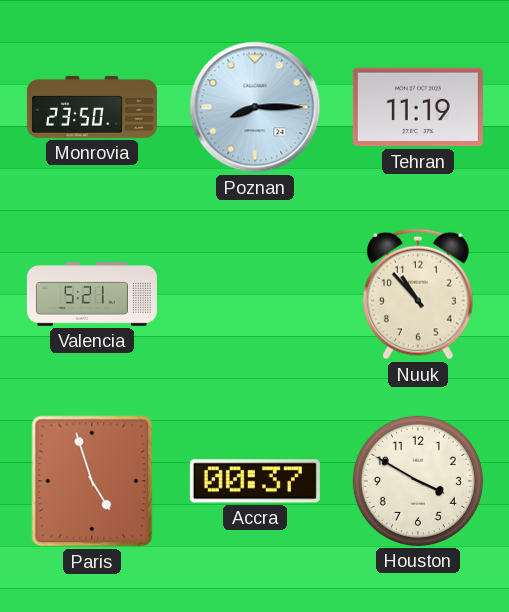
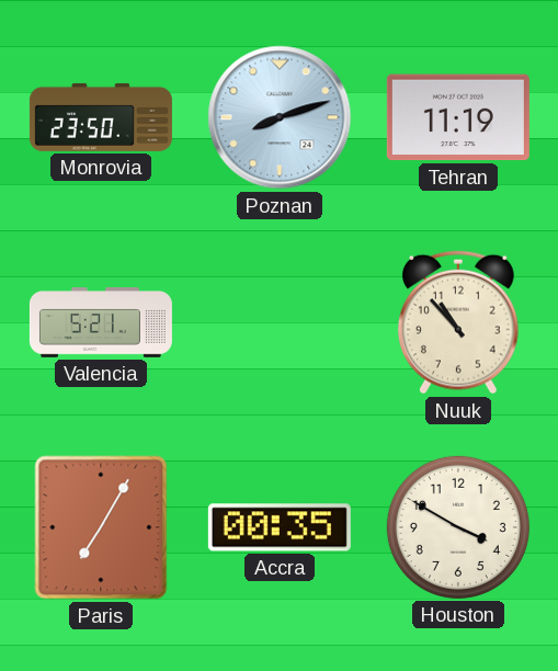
Poznan: 8:15 -> 8:12
Paris: 4:57 -> 7:05
Accra: 00:37 -> 00:35
